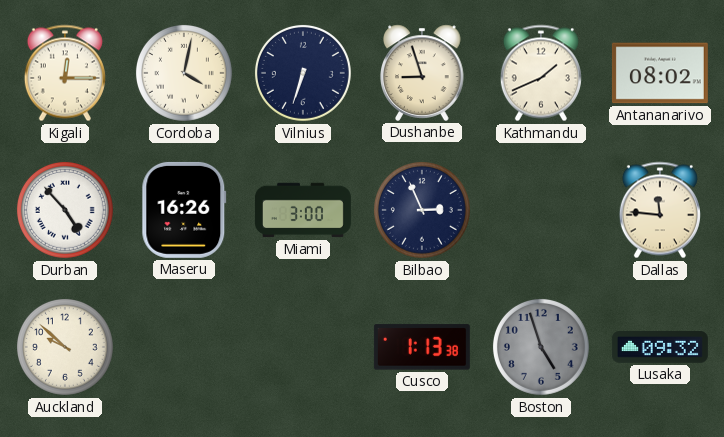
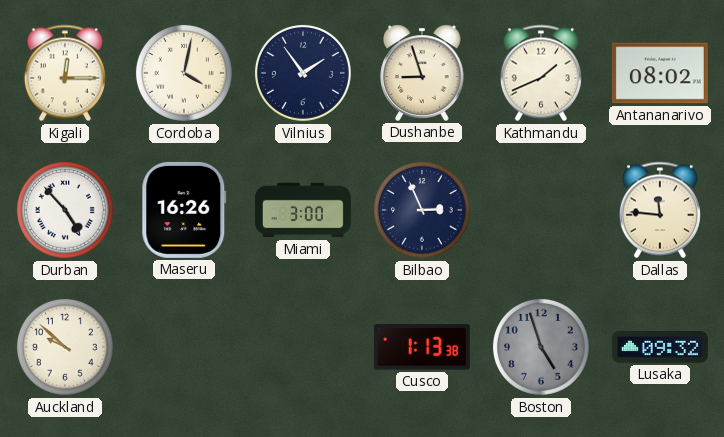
Vilnius: 6:33 -> 1:54
